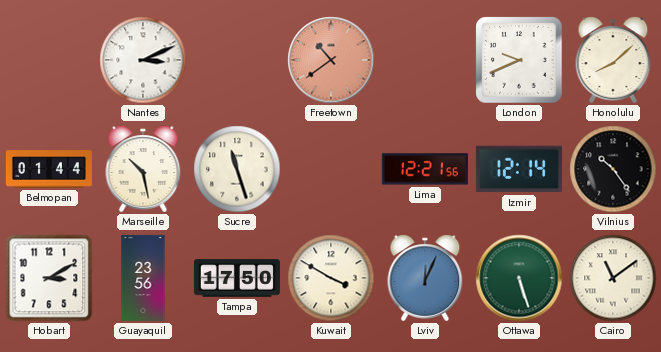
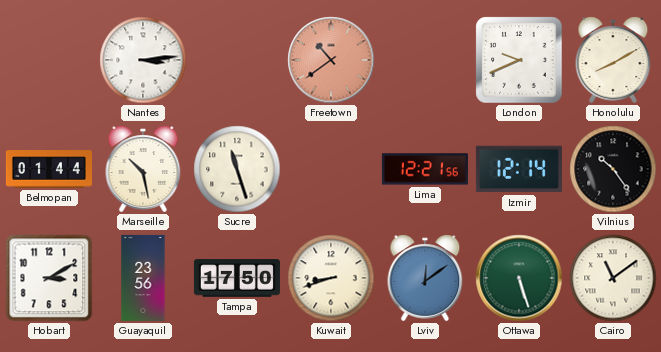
Nantes: 3:11 -> 3:14
Honolulu: 8:08 -> 8:10
Kuwait: 3:50 -> 8:42
Lviv: 12:04 -> 12:09
